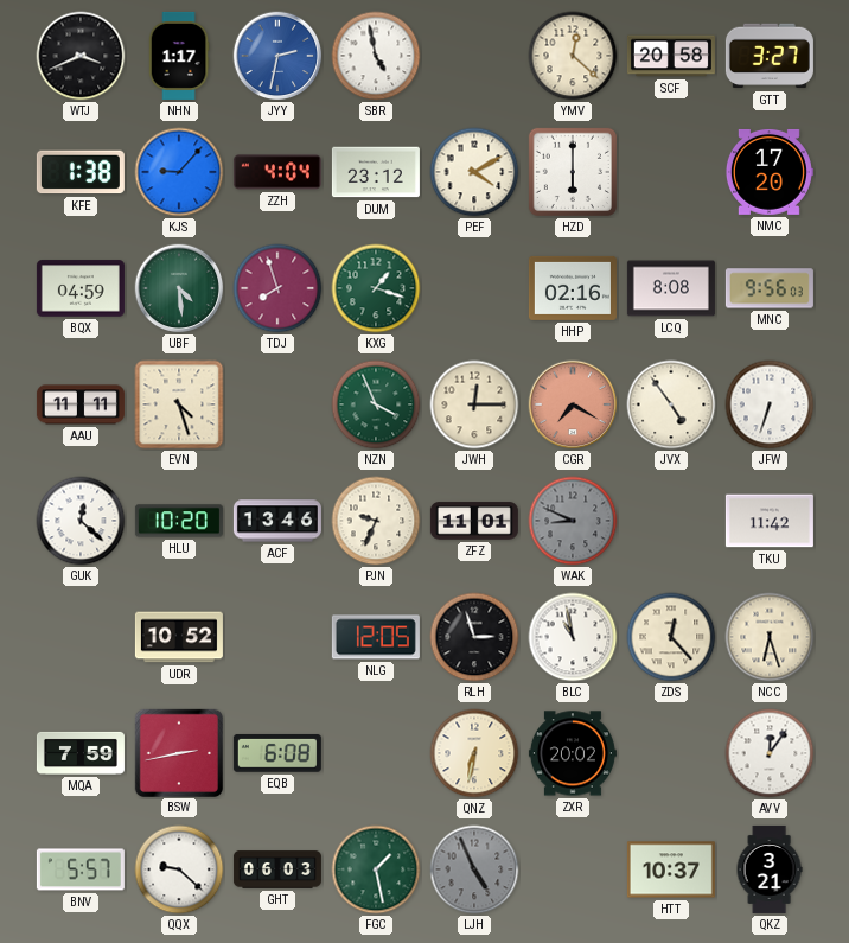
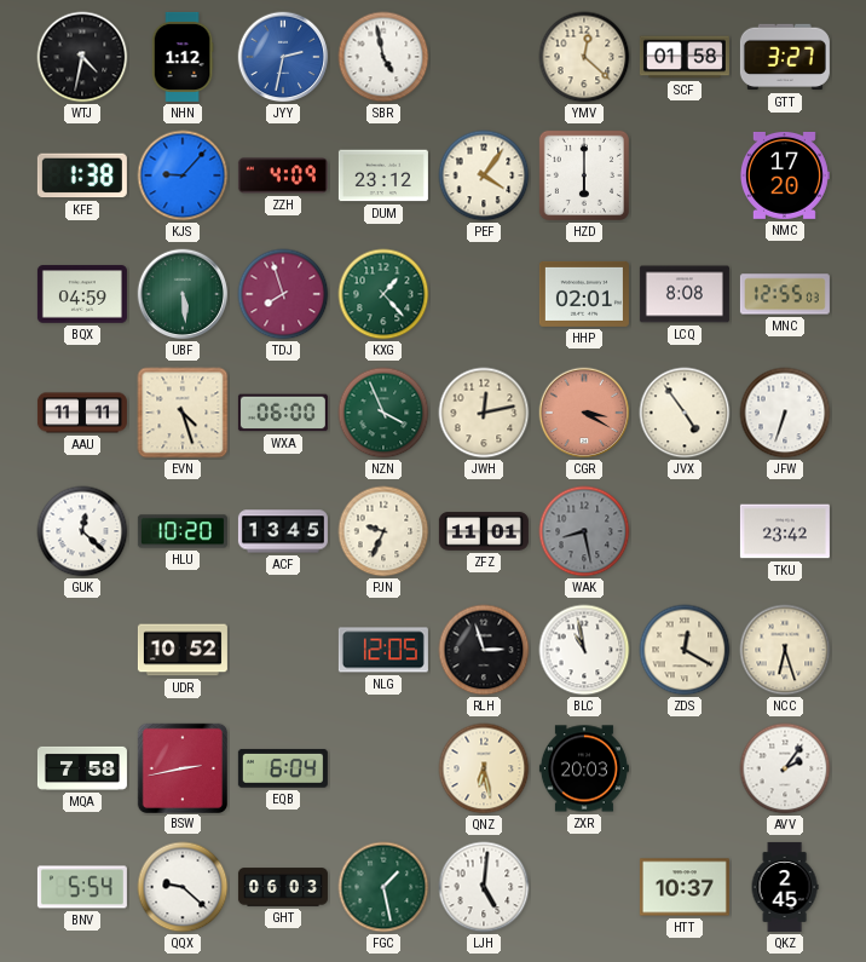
WTJ: 3:41 -> 4:32
NHN: 1:17 -> 1:12
SCF: 20:58 -> 01:58
ZZH: 4:04 -> 4:09
PEF: 4:10 -> 4:06
UBF: 4:29 -> 5:29
KXG: 1:18 -> 1:23
HHP: 02:16 -> 02:01
MNC: 9:56 -> 12:55
WXA: none -> 06:00
JWH: 12:15 -> 12:13
CGR: 7:20 -> 3:20
ACF: 13:46 -> 13:45
WAK: 8:49 -> 8:28
TKU: 11:42 -> 23:42
ZDS: 12:23 -> 12:20
MQA: 7:59 -> 7:58
EQB: 6:08 -> 6:04
QNZ: 6:32 -> 6:28
ZXR: 20:02 -> 20:03
AVV: 12:06 -> 2:06
BNV: 5:57 -> 5:54
LJH: 4:56 -> 5:01
LJH dial: grey -> white
QKZ: 3:21 -> 2:45
